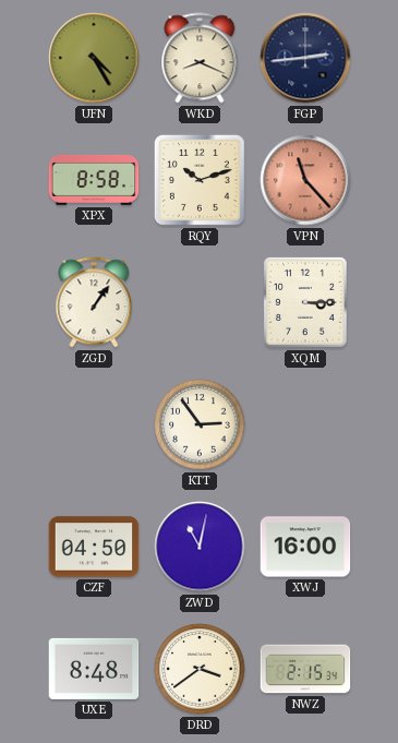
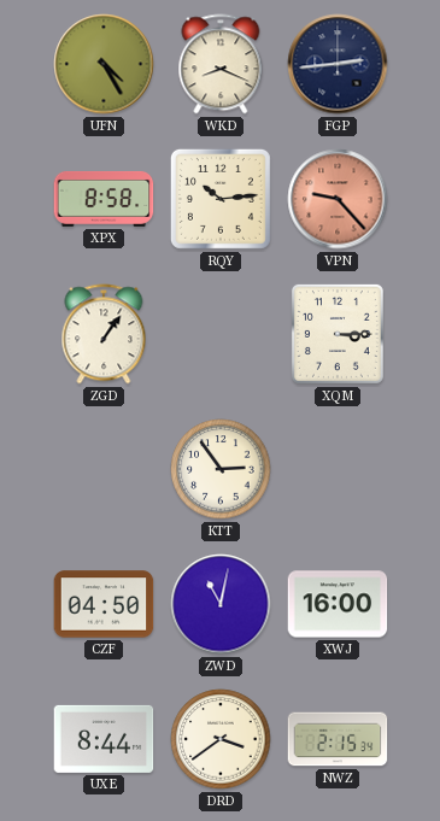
RQY: 10:12 -> 10:14
VPN: 11:23 -> 9:23
UXE: 8:48 -> 8:44
